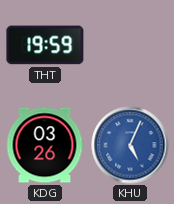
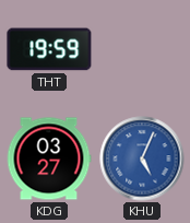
KDG: 03:26 -> 03:27
